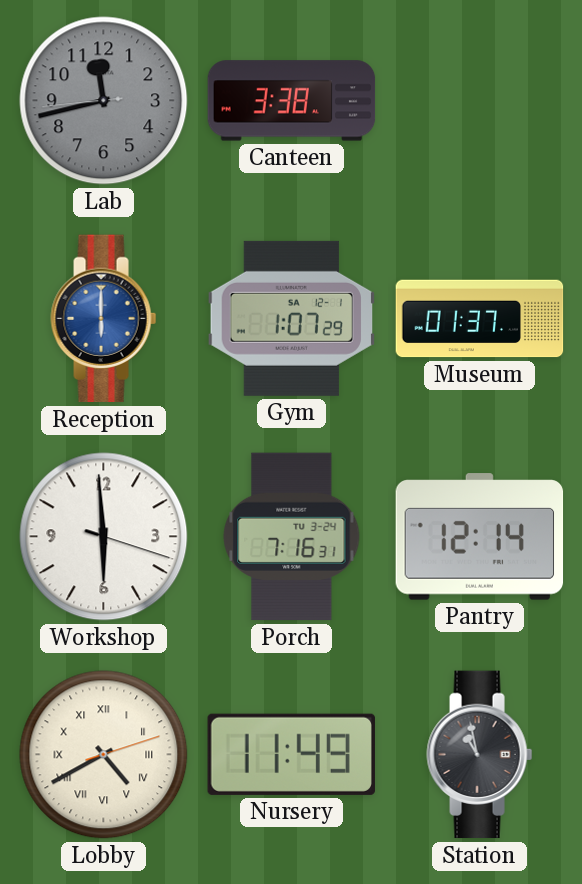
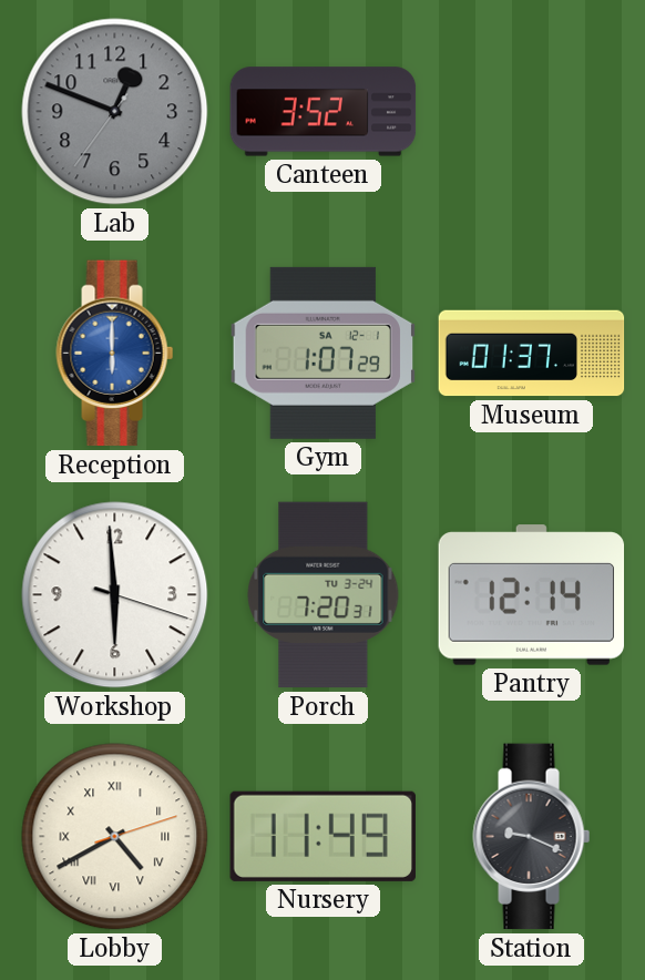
Lab: 11:42 -> 12:48
Canteen: 3:38 -> 3:52
Porch: 7:16 -> 7:20
Station: 10:58 -> 9:19
